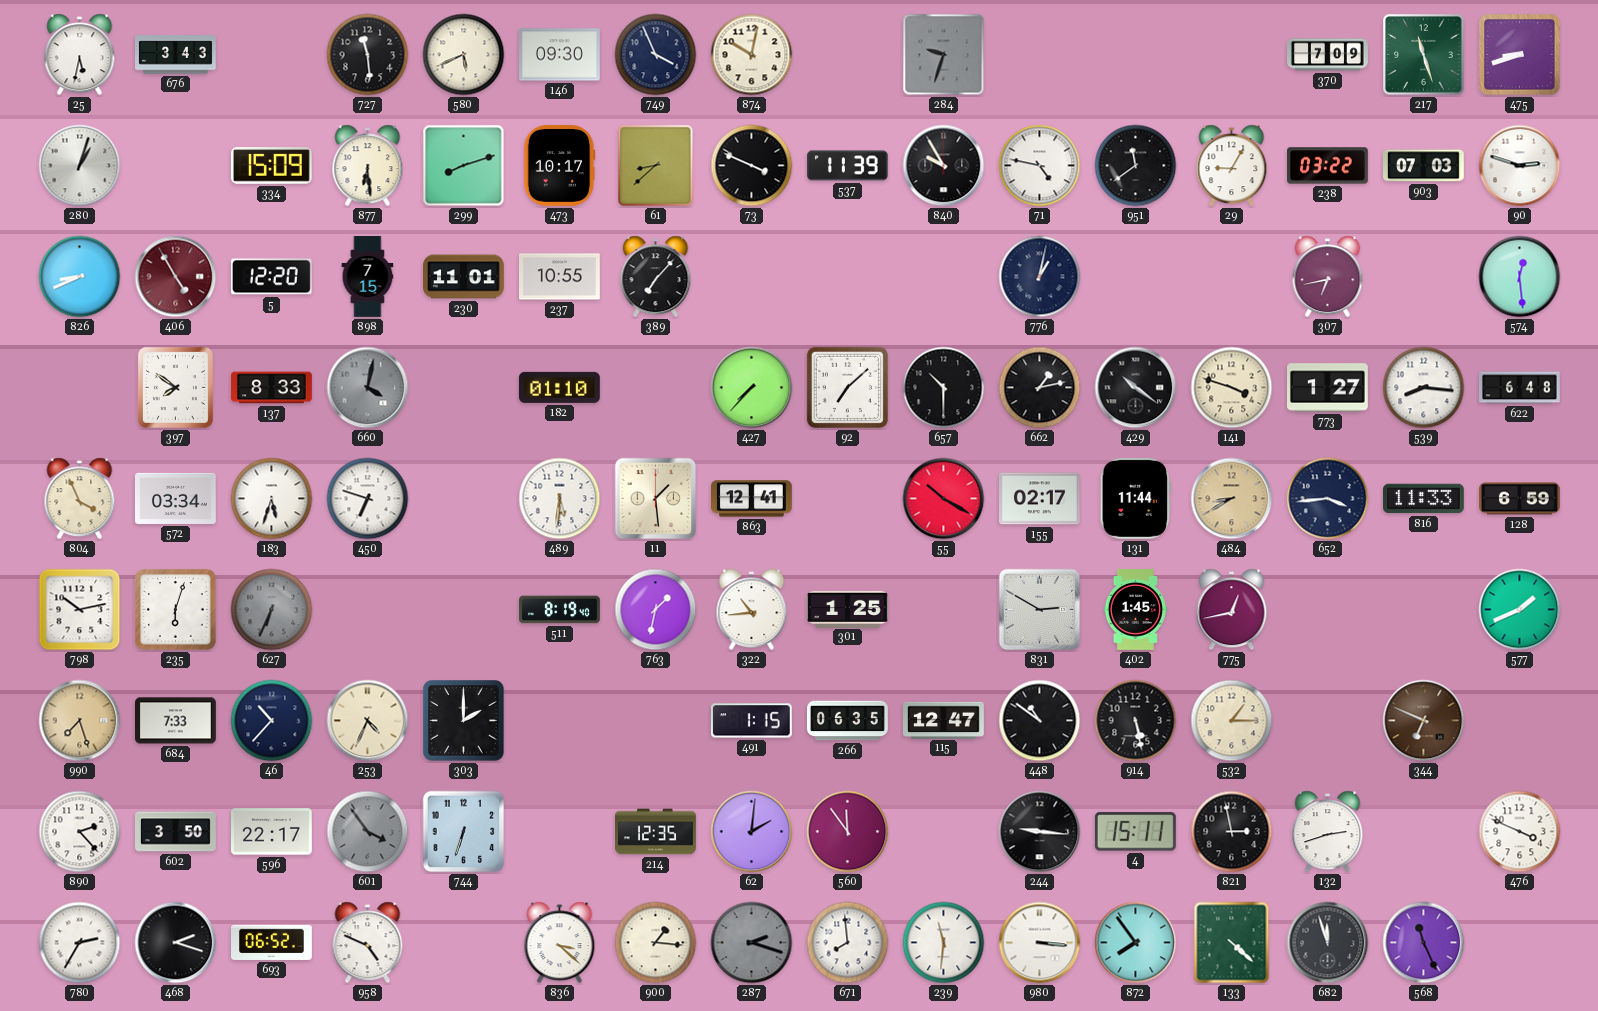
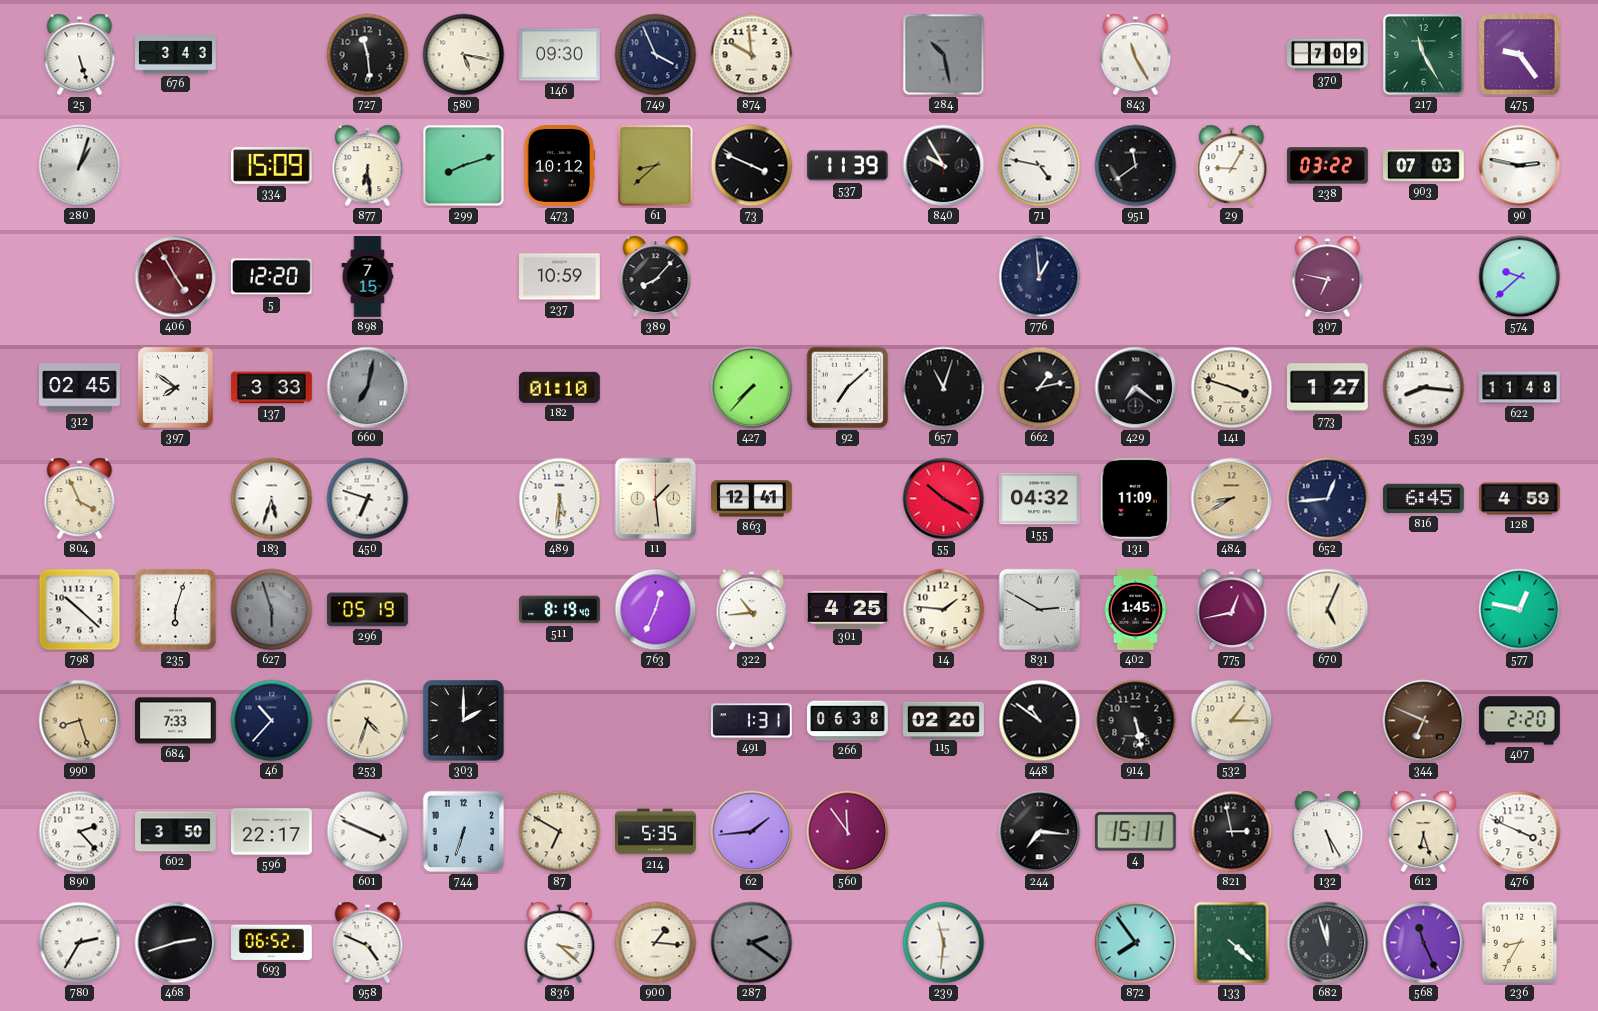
25: 5:32 -> 5:27
580: 5:41 -> 5:17
874: 10:02 -> 9:59
284: 9:33 -> 10:28
843: none -> 11:25
217: 11:27 -> 11:25
475: 8:42 -> 9:24
473: 10:17 -> 10:12
90: 2:48 -> 2:47
826: 8:41 -> none
230: 11:01 -> none
237: 10:55 -> 10:59
389: 7:07 -> 8:07
776: 1:02 -> 12:59
307: 6:43 -> 6:47
574: 12:29 -> 9:38
312: none -> 02:45
137: 8:33 -> 3:33
660: 4:02 -> 7:02
657: 10:30 -> 11:03
429: 10:21 -> 7:21
622: 6:48 -> 11:48
572: 03:34 -> none
155: 02:17 -> 04:32
131: 11:44 -> 11:09
652: 3:44 -> 12:44
816: 11:33 -> 6:45
128: 6:59 -> 4:59
798: 10:13 -> 10:22
627: 6:34 -> 5:57
296: none -> 05:19
763: 1:32 -> 12:34
301: 1:25 -> 4:25
14: none -> 1:46
670: none -> 5:04
577: 1:41 -> 12:47
990: 7:27 -> 8:27
253: 4:34 -> 4:33
491: 1:15 -> 1:31
266: 06:35 -> 06:38
115: 12:47 -> 02:20
407: none -> 2:20
601: 3:54 -> 3:49
601 dial: grey -> white
87: none -> 6:50
214: 12:35 -> 5:35
62: 2:01 -> 1:44
244: 9:16 -> 7:16
132: 2:42 -> 5:25
612: none -> 6:27
468: 2:18 -> 2:42
287: 2:18 -> 2:21
671: 7:59 -> none
980: 3:16 -> none
236: none -> 8:35
